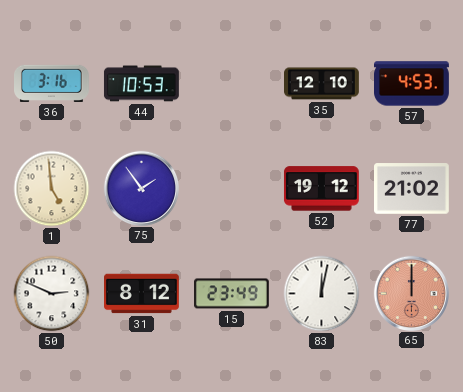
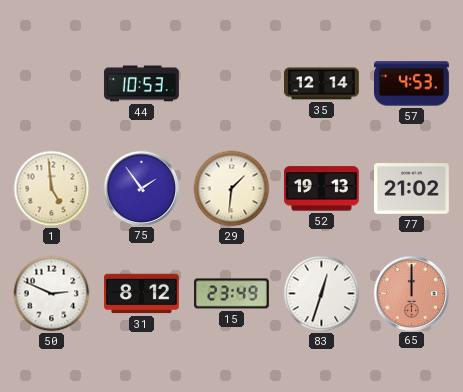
36: 3:16 -> none
35: 12:10 -> 12:14
29: none -> 1:31
52: 19:12 -> 19:13
83: 12:02 -> 12:33
